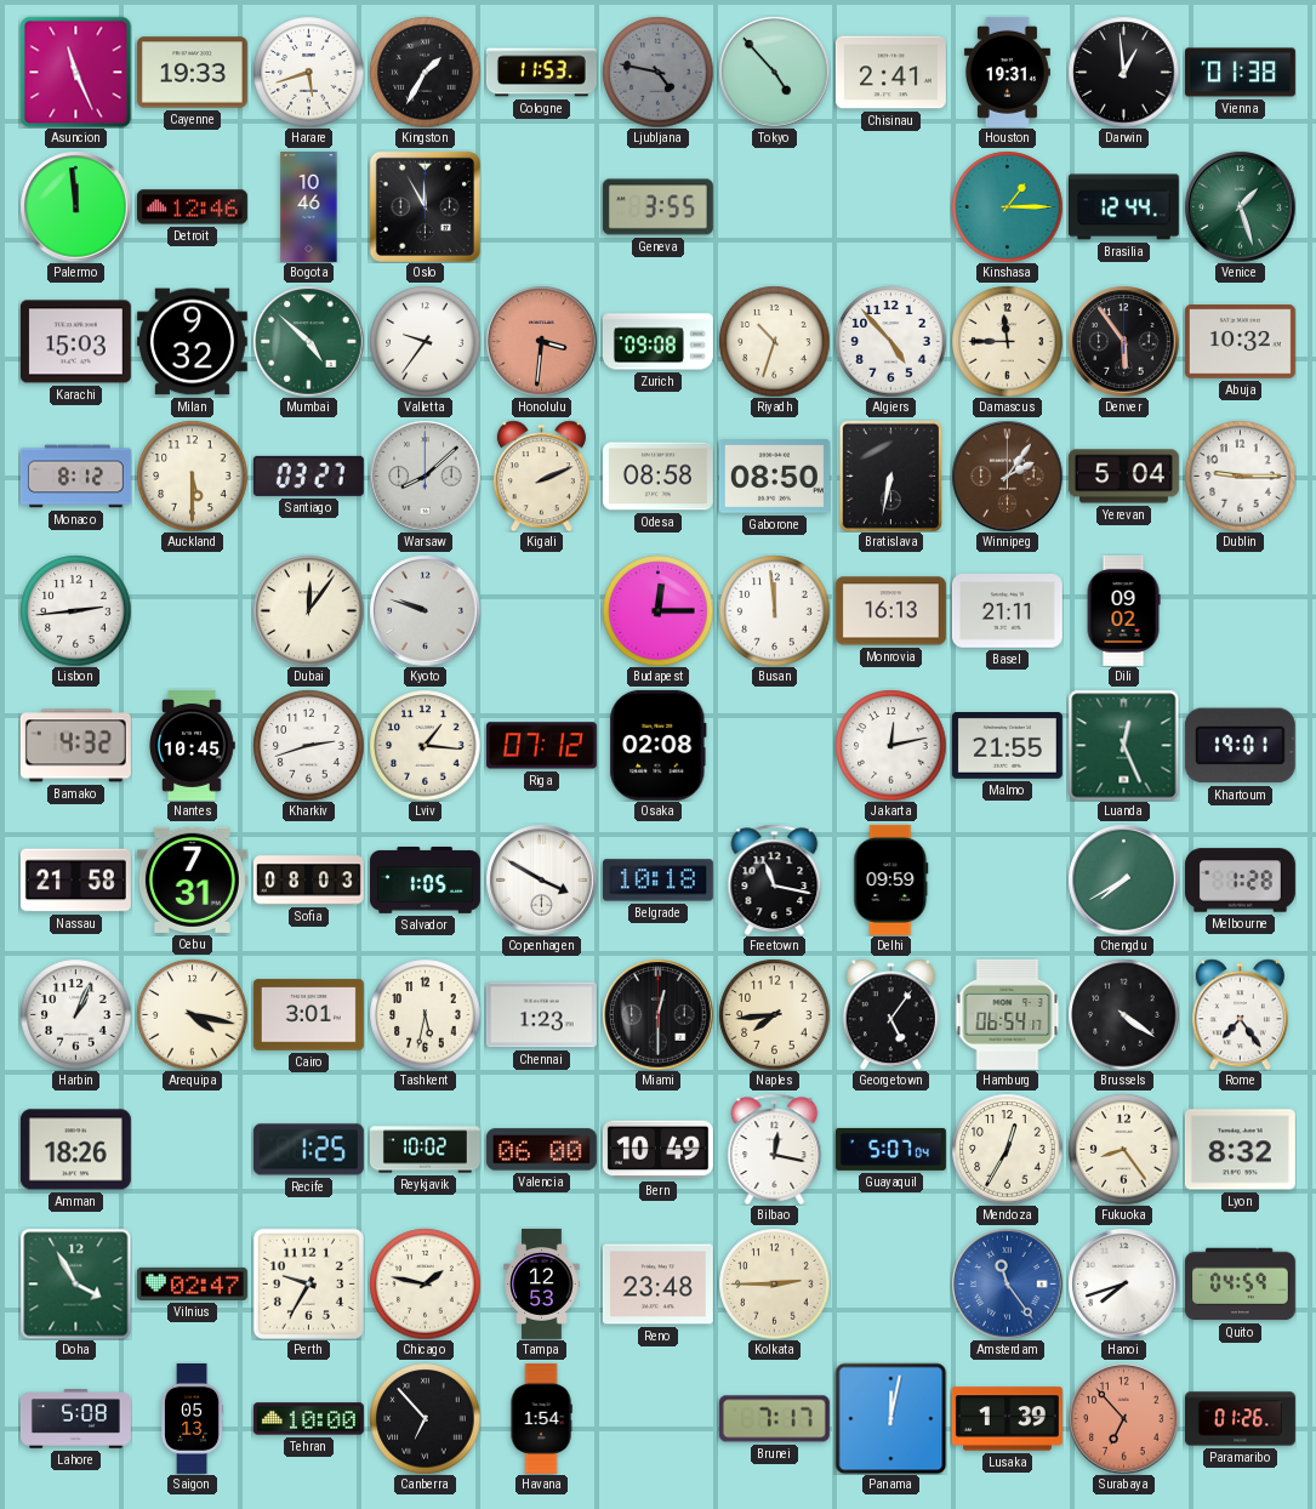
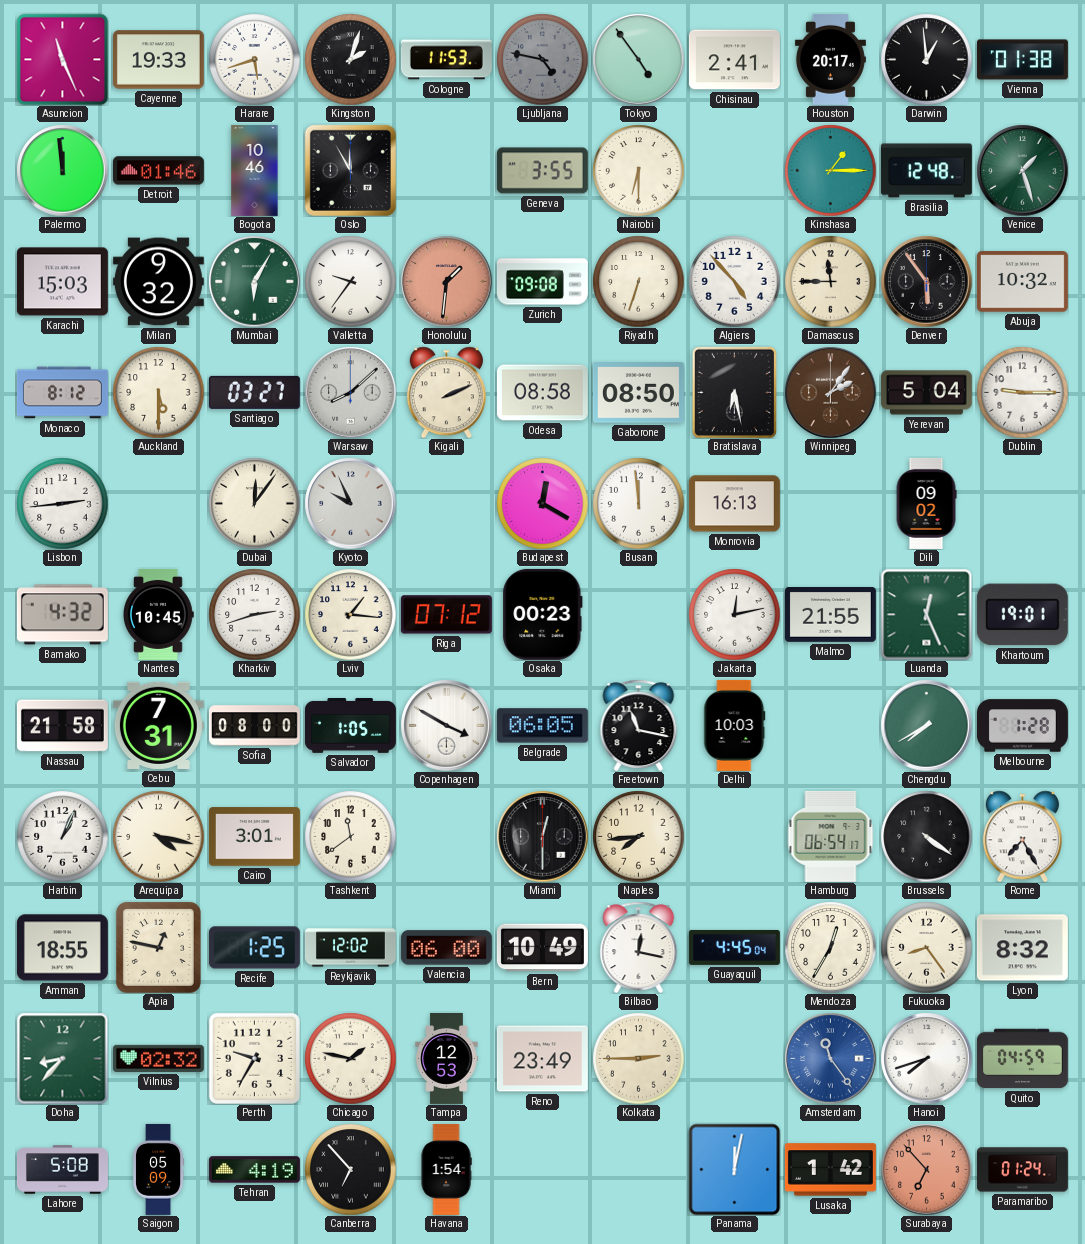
Kingston: 1:35 -> 2:03
Tokyo: 4:53 -> 4:54
Houston: 19:31 -> 20:17
Detroit: 12:46 -> 01:46
Nairobi: none -> 6:30
Brasilia: 12:44 -> 12:48
Mumbai: 4:52 -> 6:05
Honolulu: 3:31 -> 1:31
Riyadh: 10:33 -> 6:33
Bratislava: 6:32 -> 6:28
Kyoto: 9:48 -> 9:56
Budapest: 12:15 -> 12:20
Basel: 21:11 -> none
Osaka: 02:08 -> 00:23
Sofia: 08:03 -> 08:00
Belgrade: 10:18 -> 06:05
Delhi: 09:59 -> 10:03
Tashkent: 5:32 -> 11:39
Chennai: 1:23 -> none
Georgetown: 5:06 -> none
Rome: 7:24 -> 7:25
Amman: 18:26 -> 18:55
Apia: none -> 12:47
Reykjavik: 10:02 -> 12:02
Guayaquil: 5:07 -> 4:45
Doha: 3:55 -> 8:37
Vilnius: 02:47 -> 02:32
Reno: 23:48 -> 23:49
Saigon: 05:13 -> 05:09
Tehran: 10:00 -> 4:19
Brunei: 7:17 -> none
Lusaka: 1:39 -> 1:42
Paramaribo: 01:26 -> 01:24
